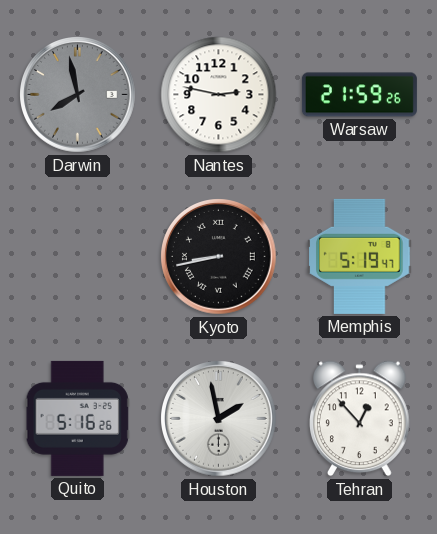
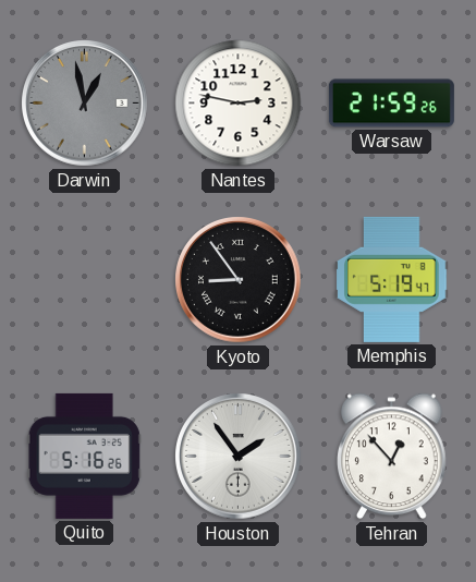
Darwin: 7:58 -> 12:58
Kyoto: 8:43 -> 8:54
Houston: 1:58 -> 1:54
